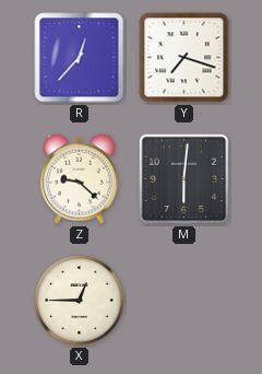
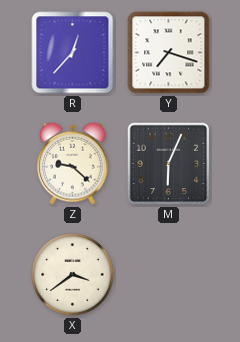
M: 6:01 -> 6:04
X: 12:45 -> 3:39
